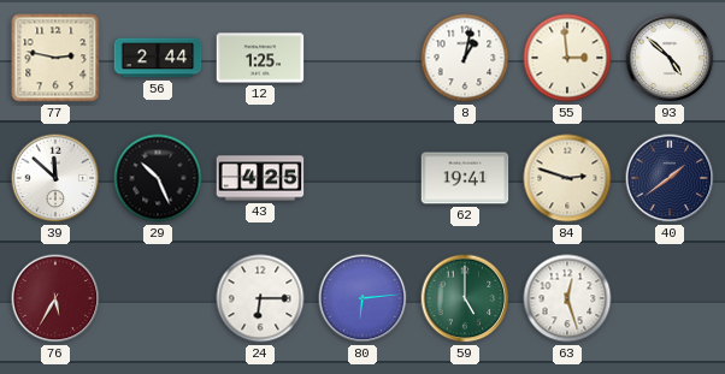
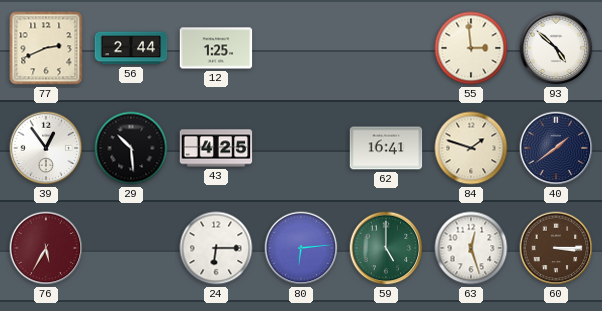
77: 2:47 -> 2:41
8: 1:02 -> none
39: 11:52 -> 12:54
29: 10:26 -> 10:29
62: 19:41 -> 16:41
84: 2:48 -> 1:48
60: none -> 3:15
